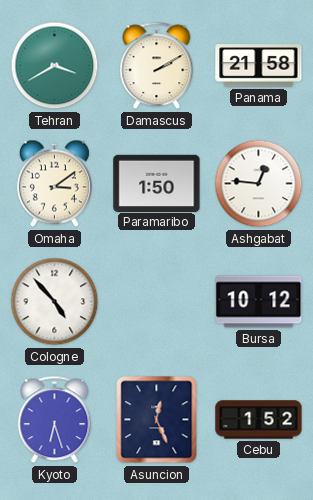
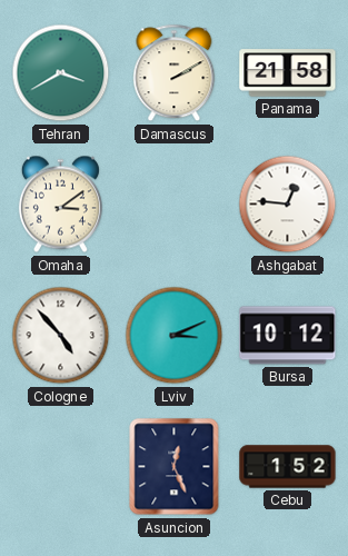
Paramaribo: 1:50 -> none
Lviv: none -> 3:11
Kyoto: 6:27 -> none
